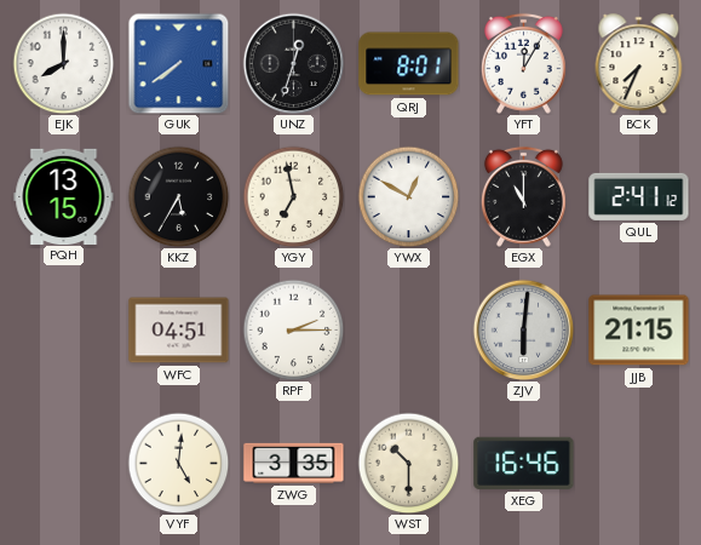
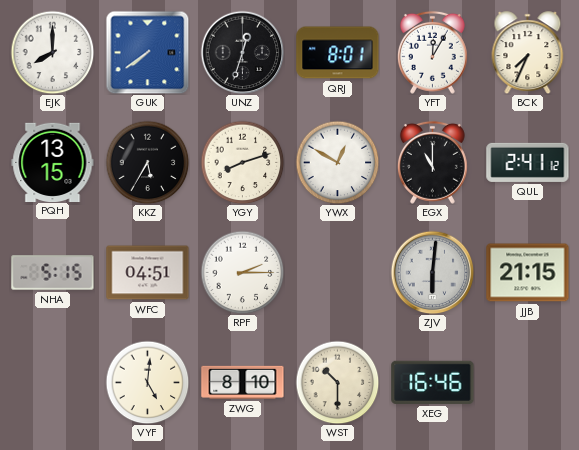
YGY: 6:58 -> 8:12
NHA: none -> 5:15
ZWG: 3:35 -> 8:10
